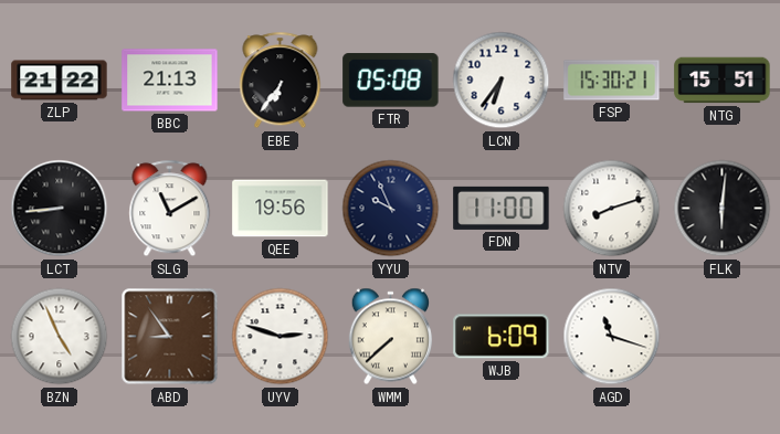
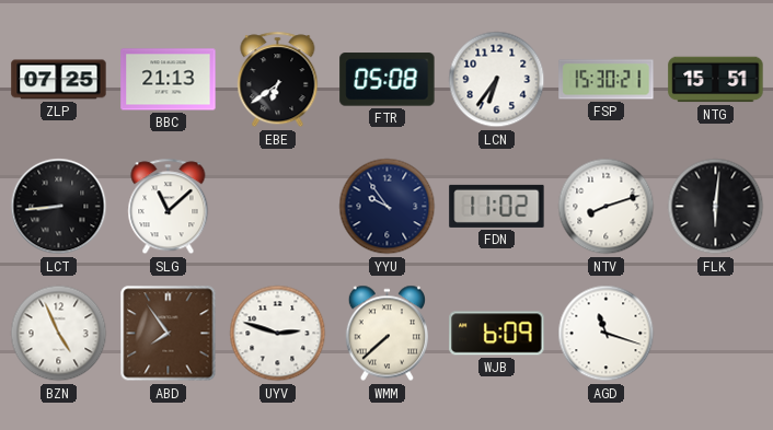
ZLP: 21:22 -> 07:25
EBE: 6:36 -> 6:39
SLG: 11:10 -> 11:08
QEE: 19:56 -> none
YYU: 9:56 -> 9:54
FDN: 11:00 -> 11:02
ABD: 8:54 -> 7:54
